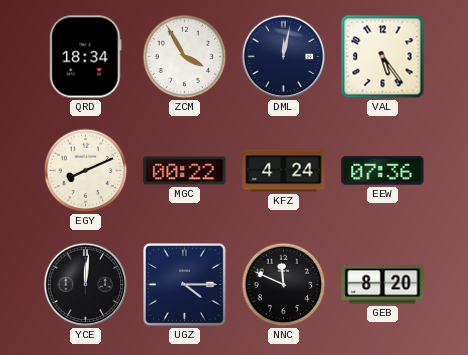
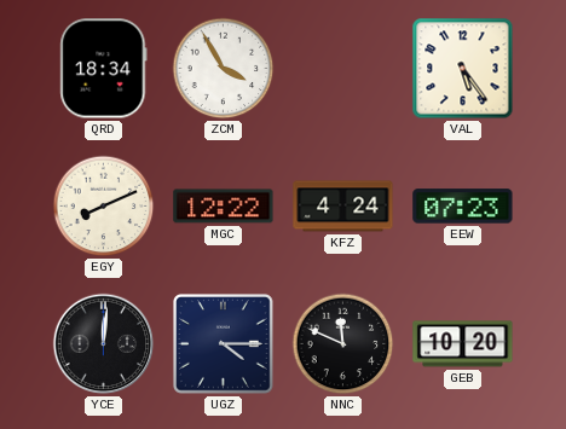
DML: 12:02 -> none
MGC: 00:22 -> 12:22
EEW: 07:36 -> 07:23
GEB: 8:20 -> 10:20
